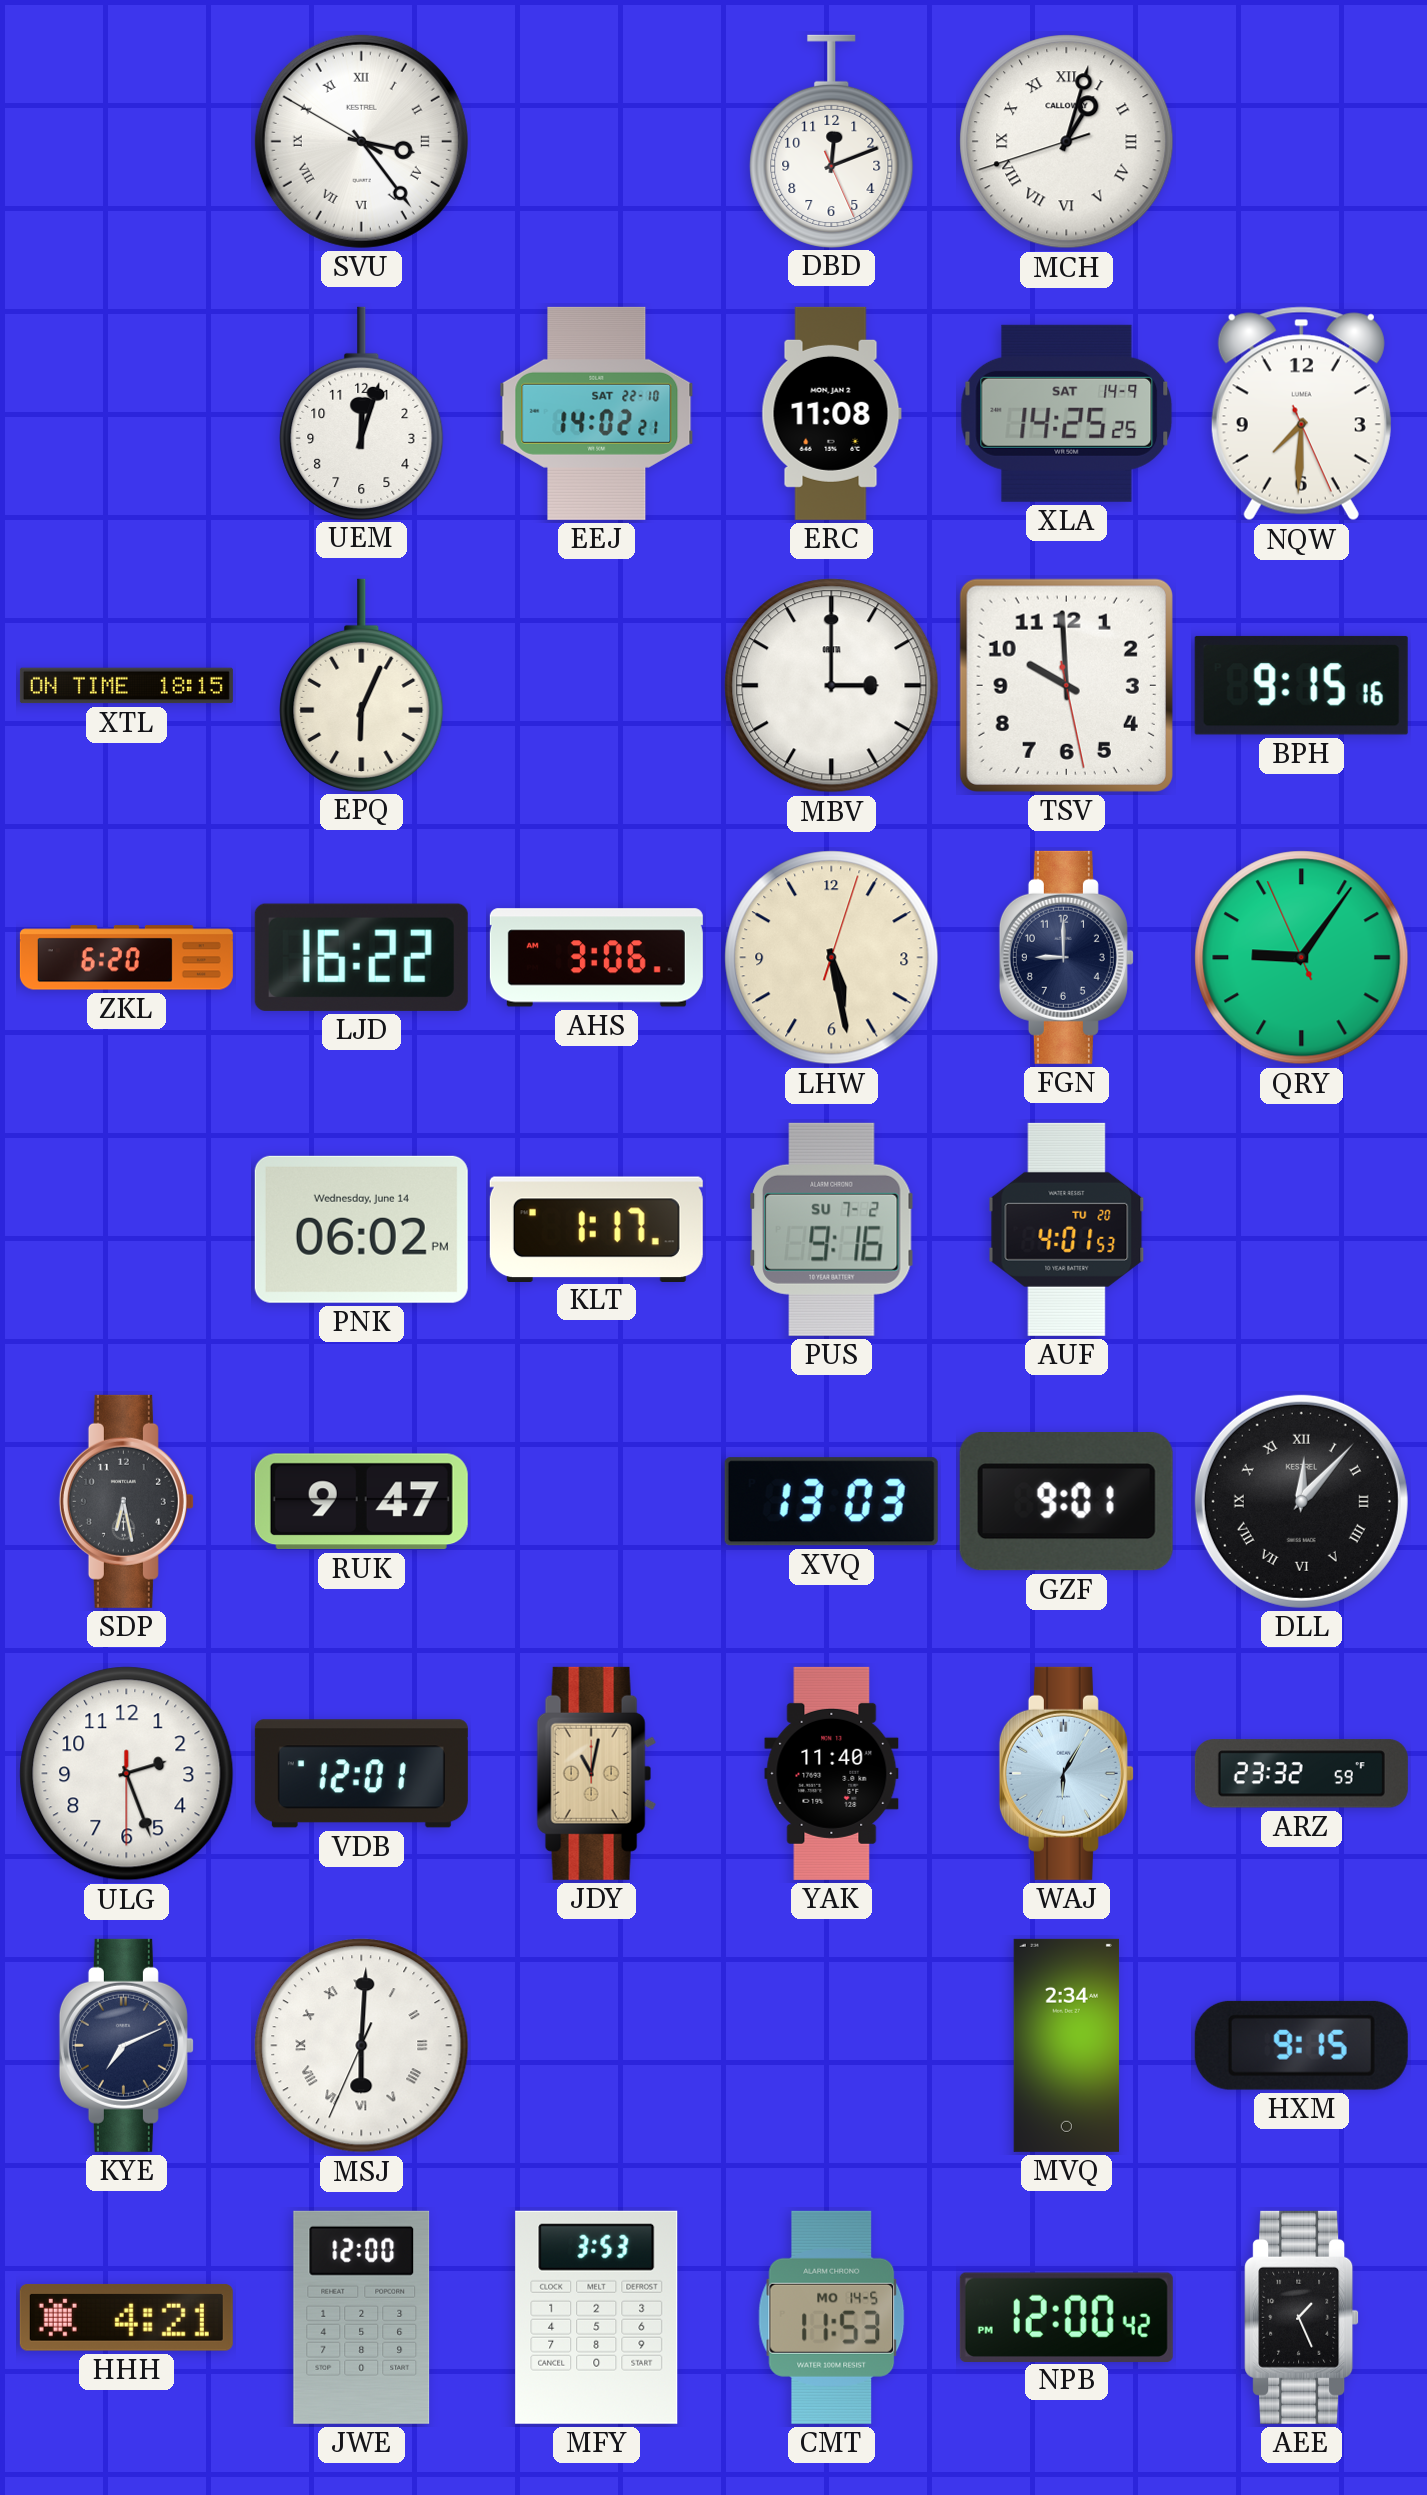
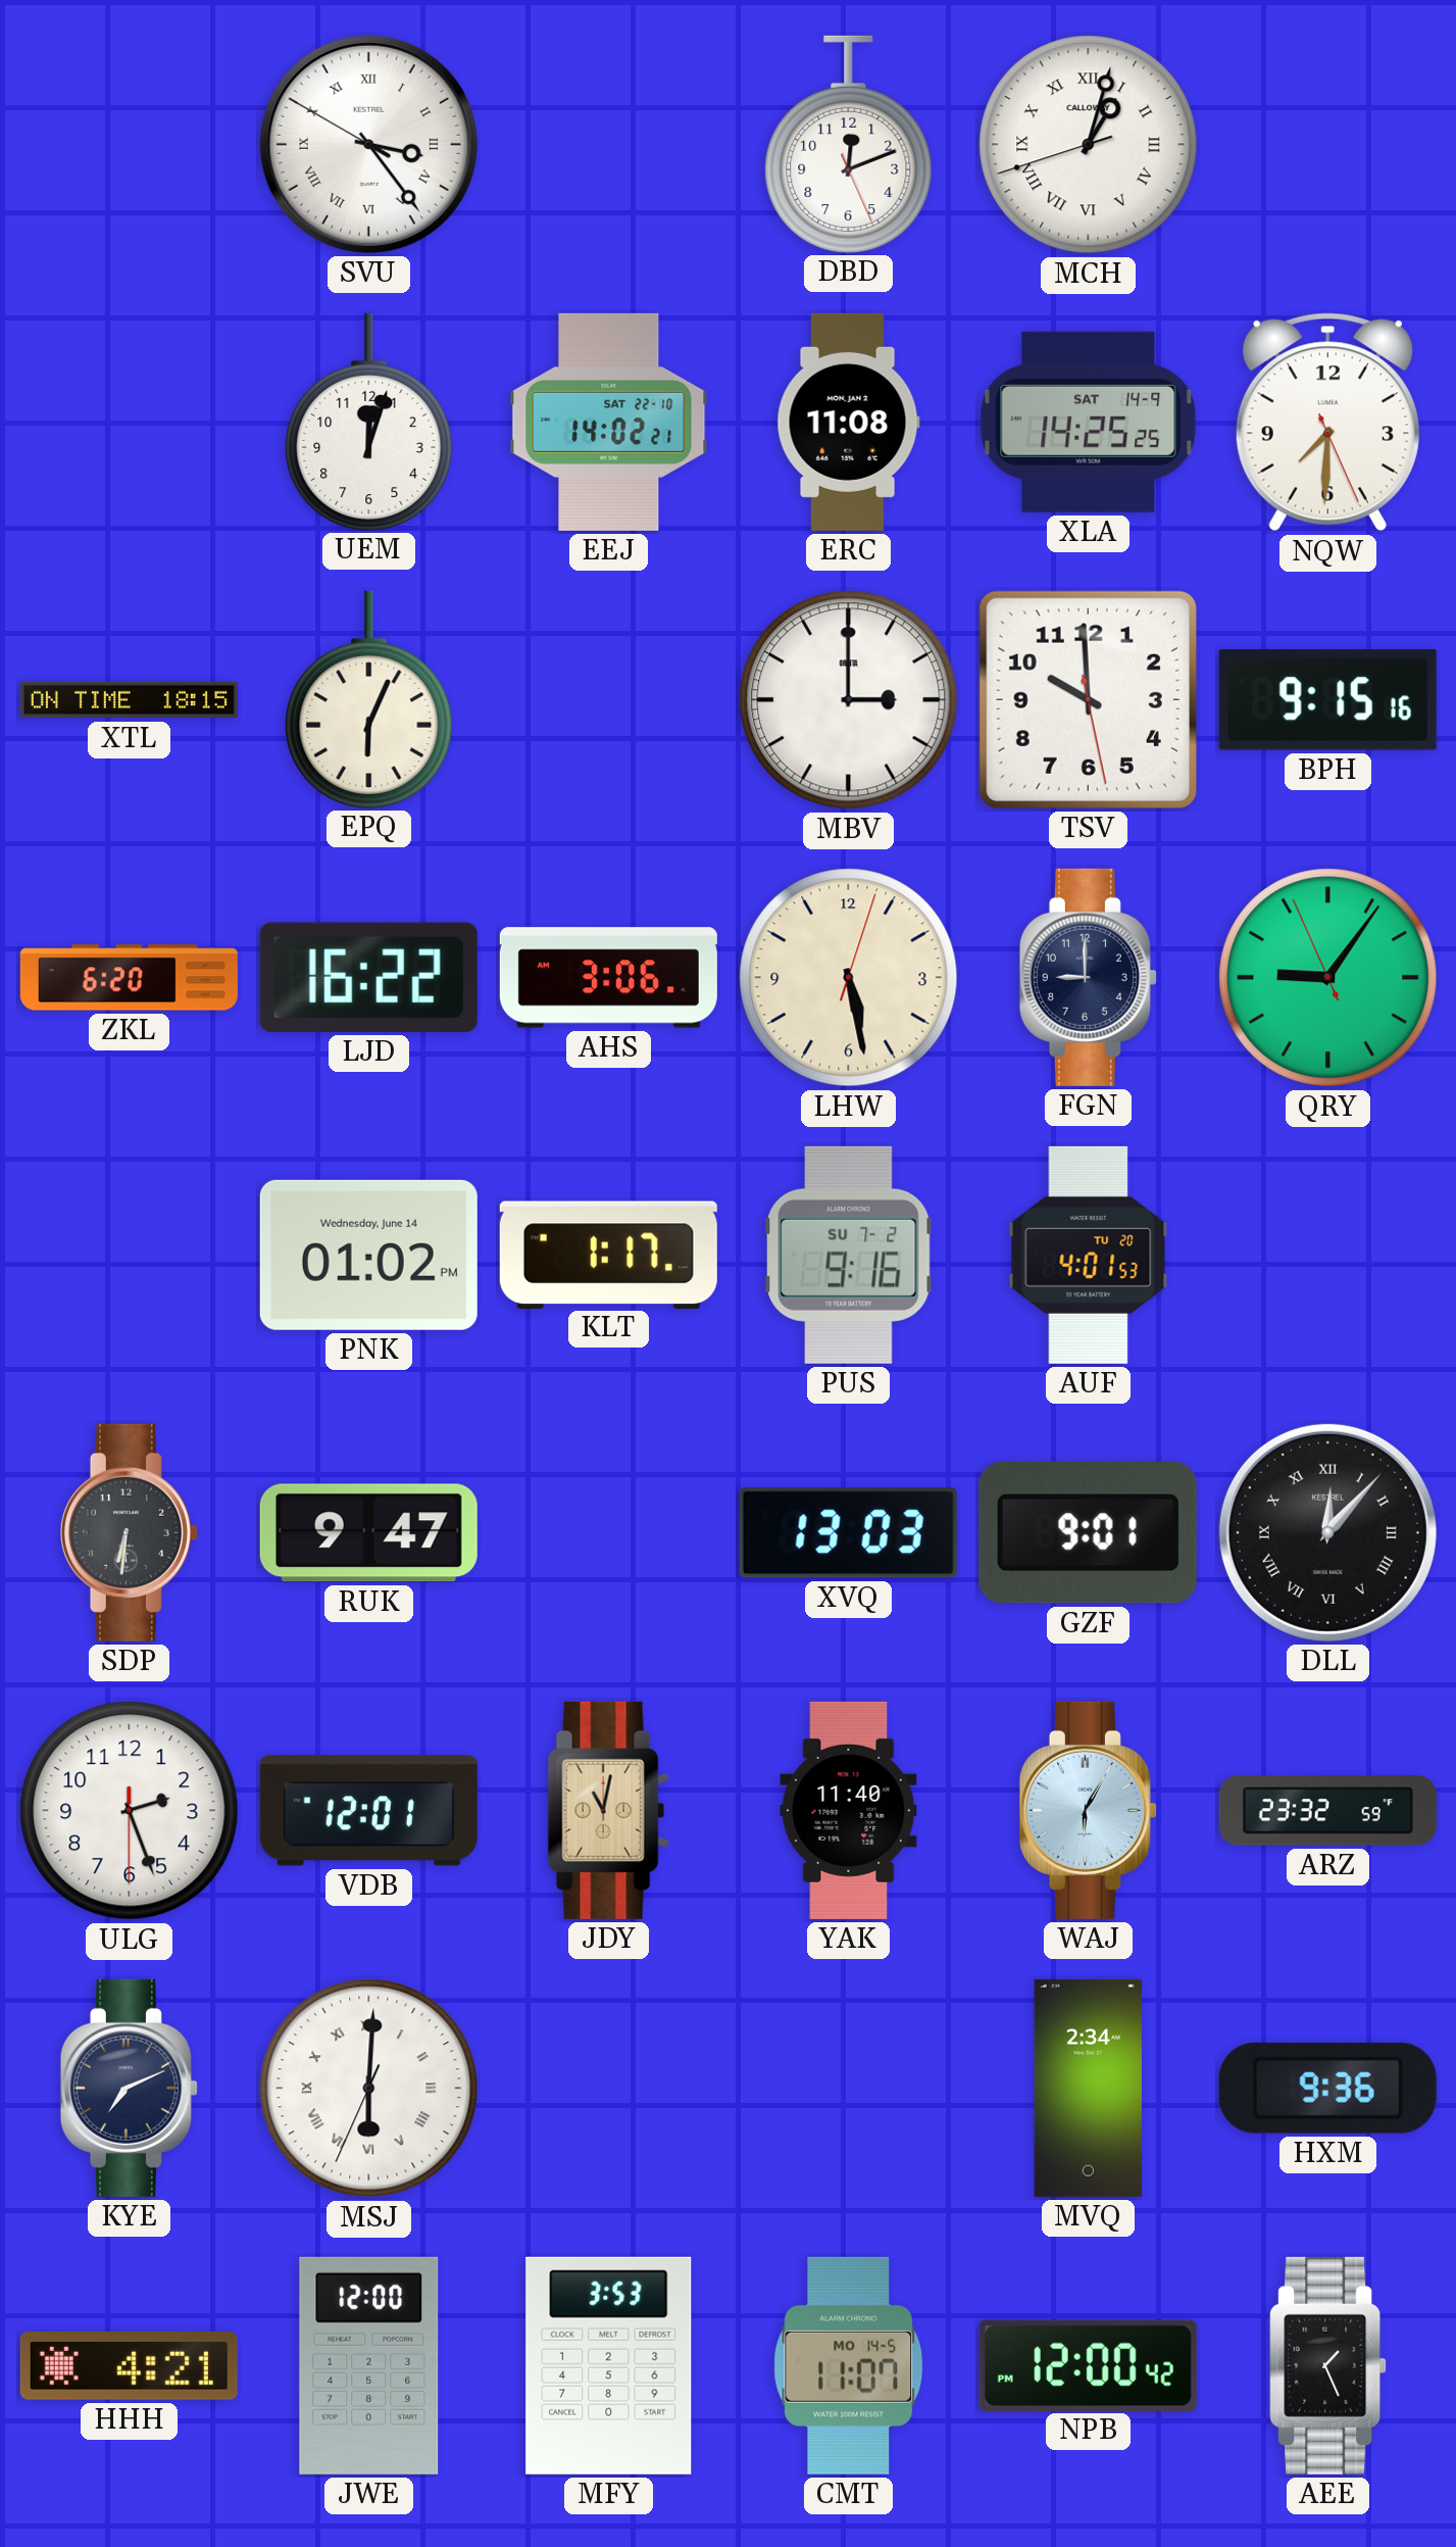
PNK: 06:02 -> 01:02
SDP: 6:28 -> 6:31
HXM: 9:15 -> 9:36
CMT: 11:53 -> 11:07
